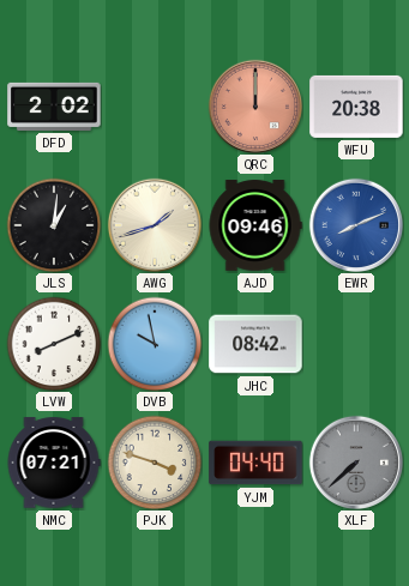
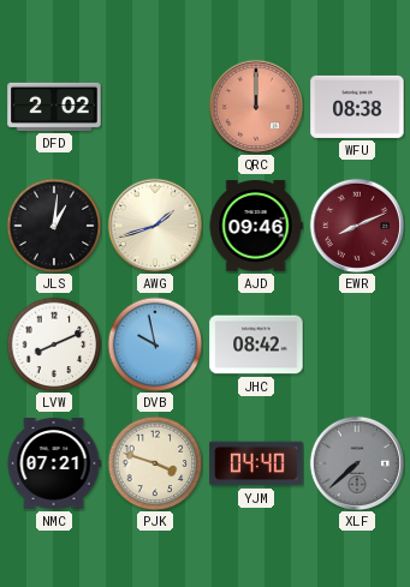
WFU: 20:38 -> 08:38
EWR dial: blue -> burgundy
